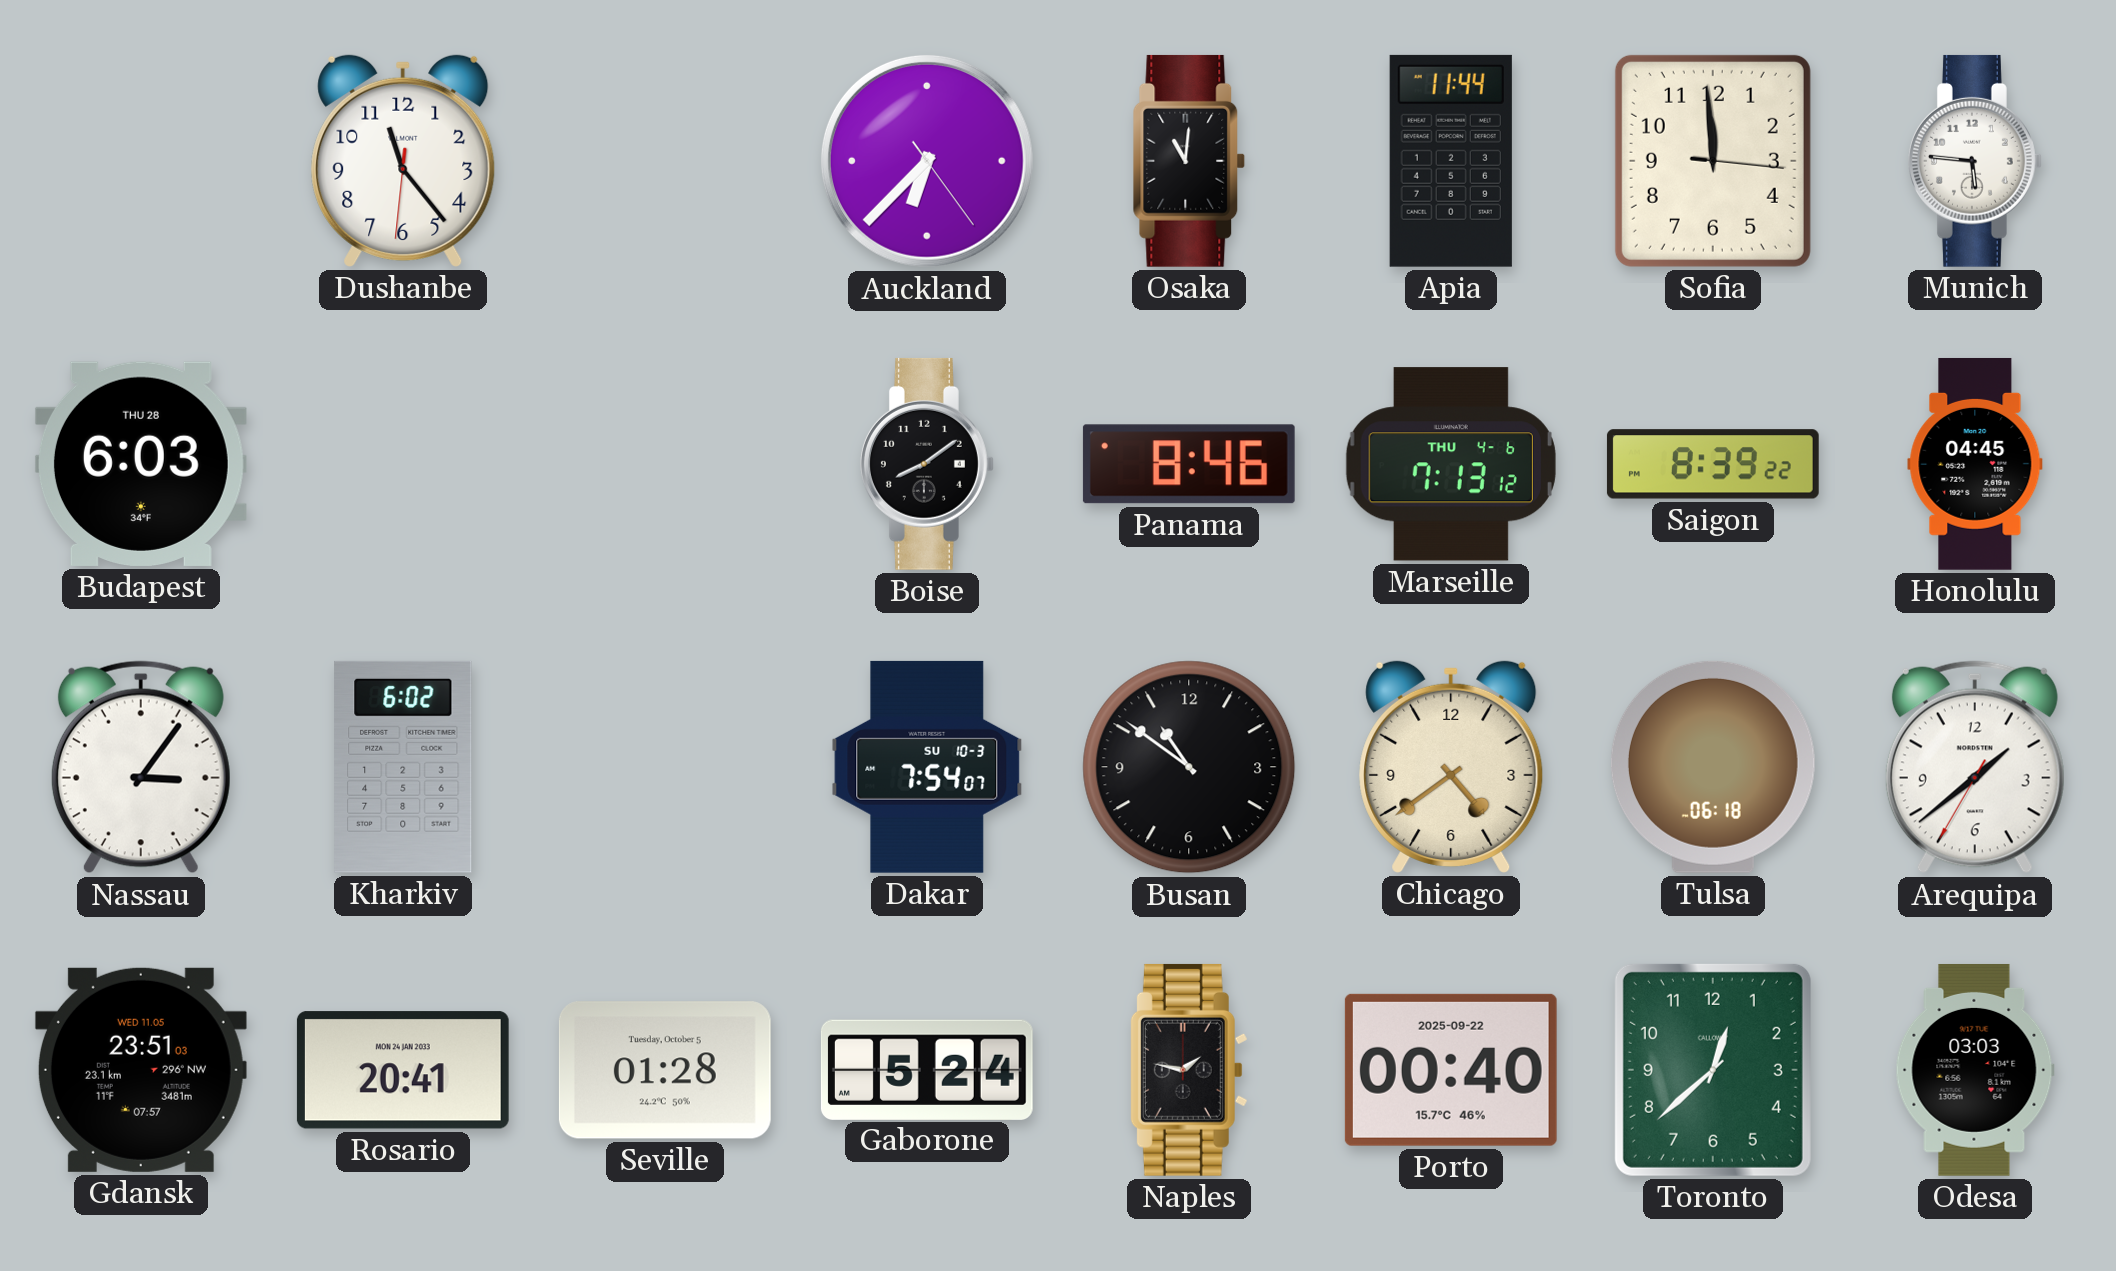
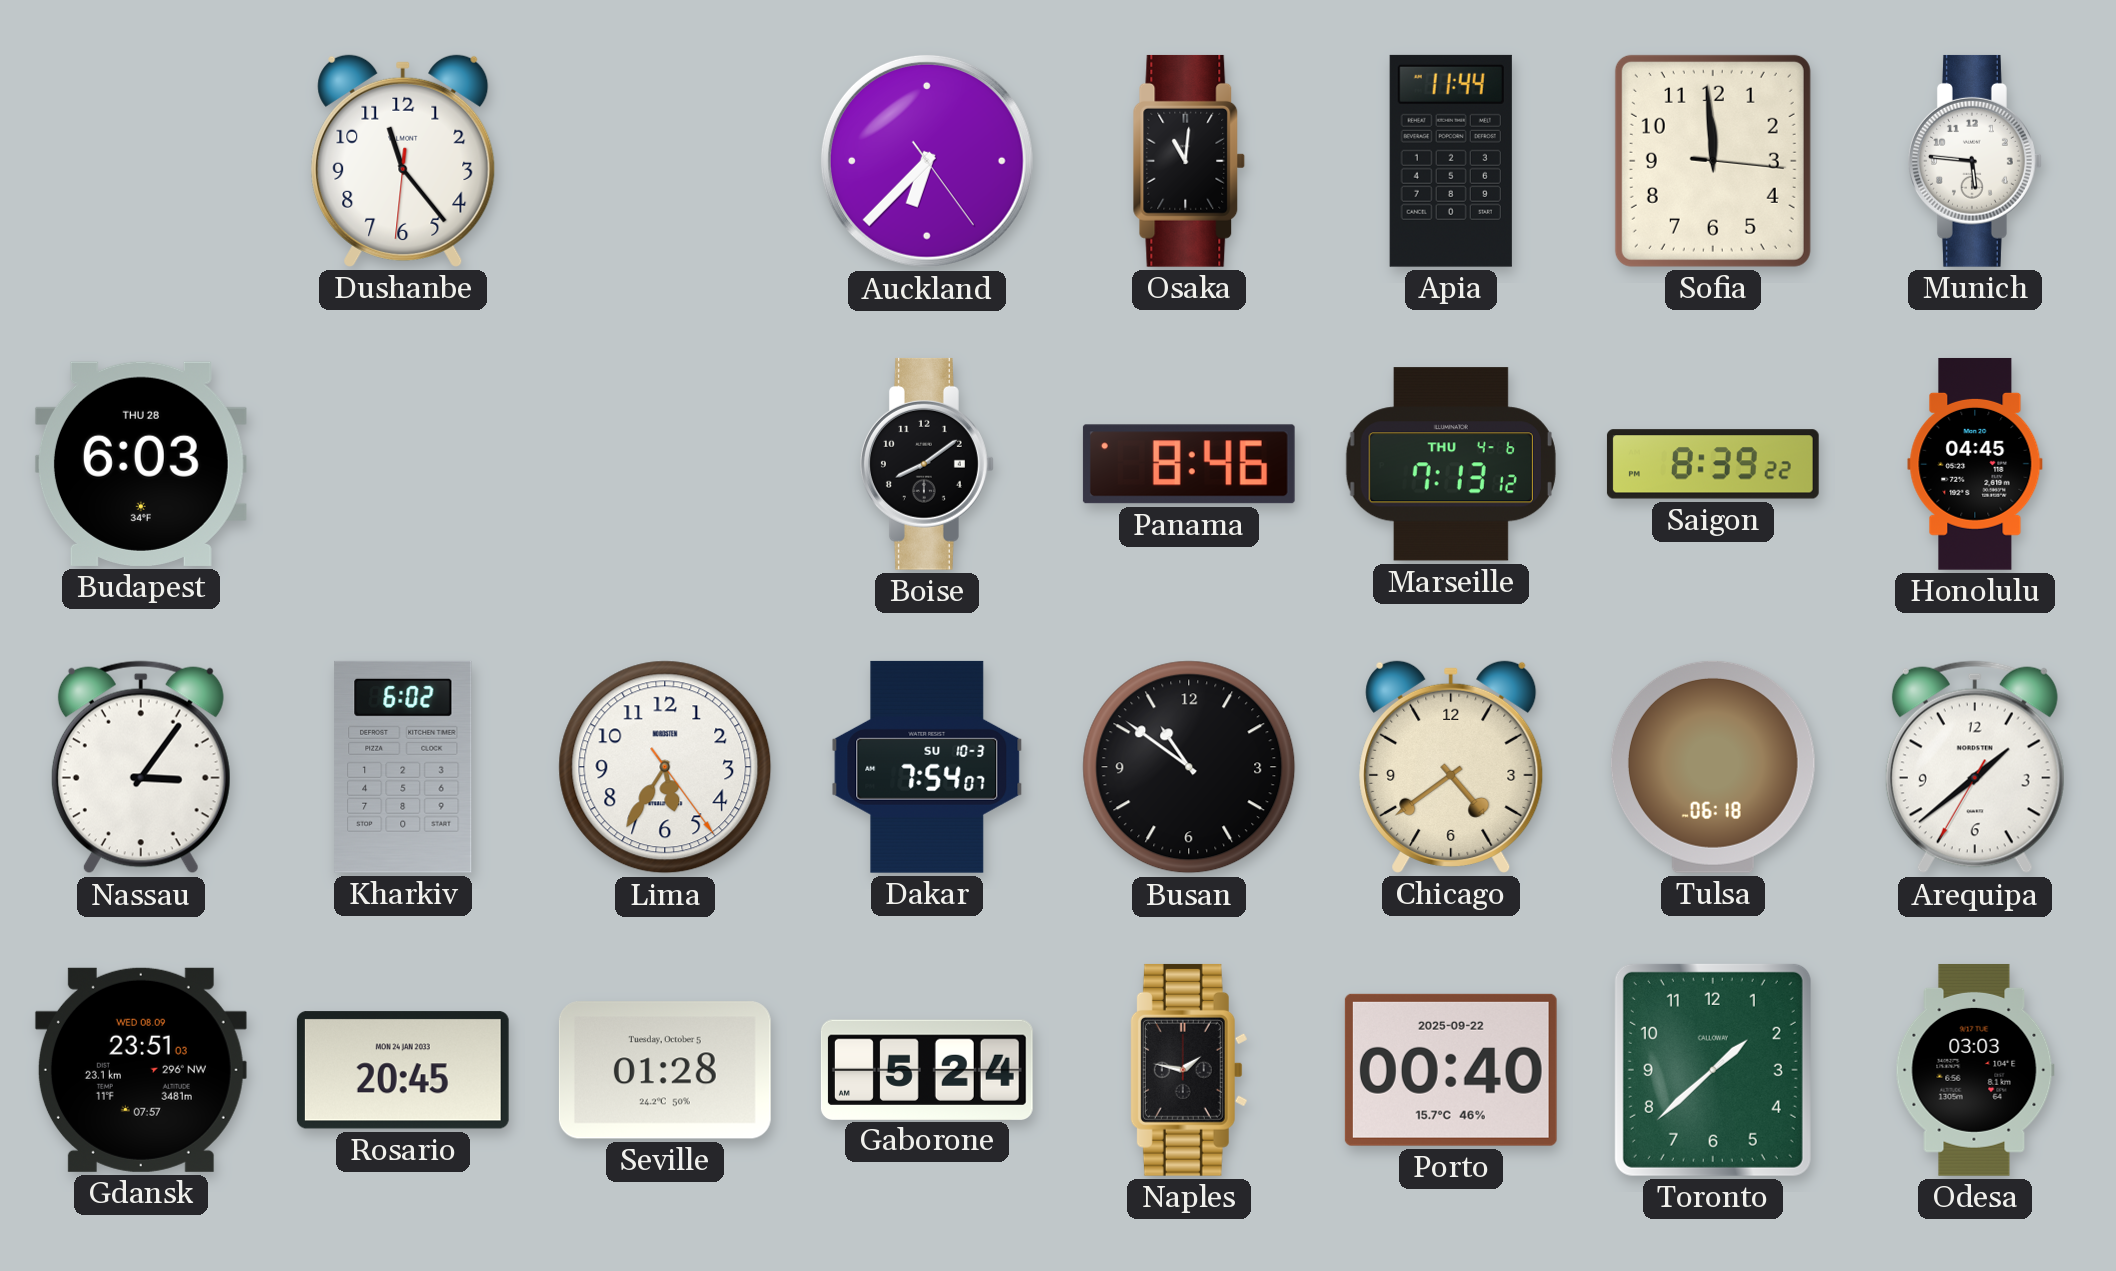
Lima: none -> 5:35
Gdansk date: WED 11.05 -> WED 08.09
Rosario: 20:41 -> 20:45
Toronto: 12:38 -> 1:38
